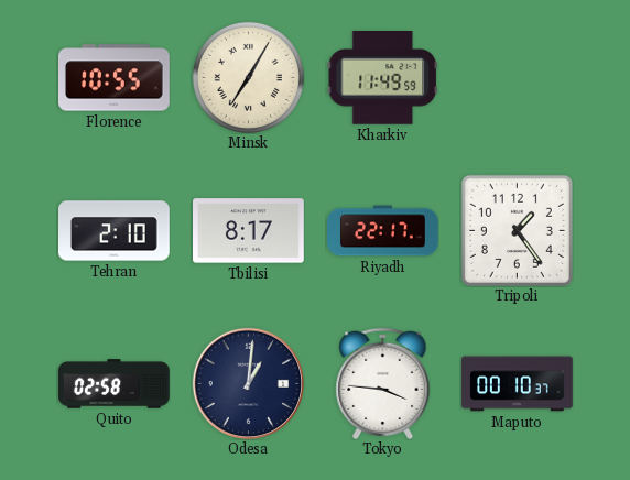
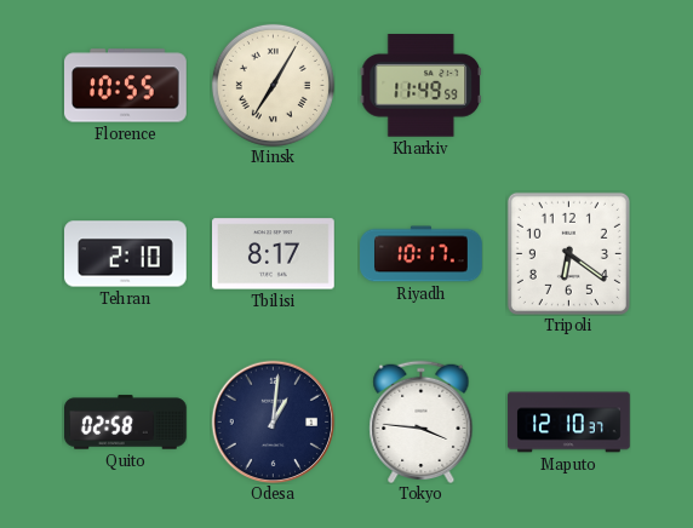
Riyadh: 22:17 -> 10:17
Tripoli: 1:24 -> 6:21
Maputo: 00:10 -> 12:10
